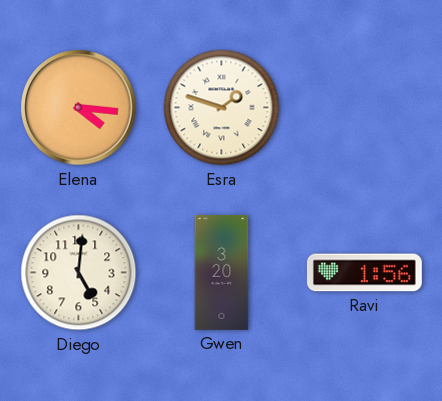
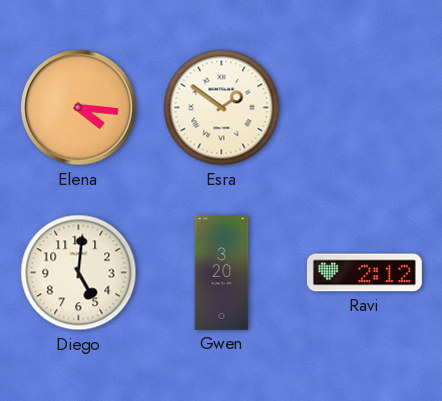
Esra: 1:48 -> 1:51
Ravi: 1:56 -> 2:12
